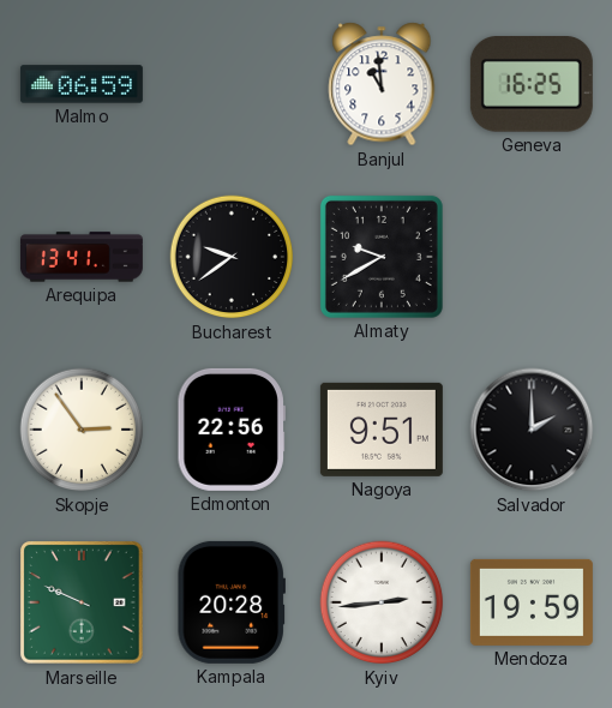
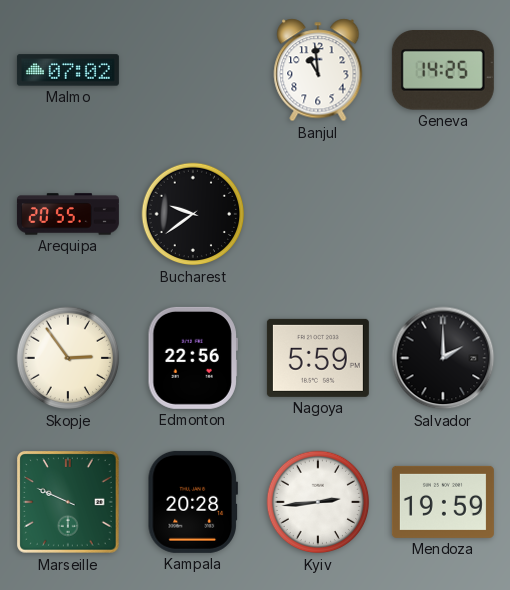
Malmo: 06:59 -> 07:02
Geneva: 16:25 -> 14:25
Arequipa: 13:41 -> 20:55
Almaty: 9:40 -> none
Nagoya: 9:51 -> 5:59
